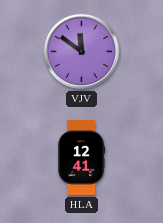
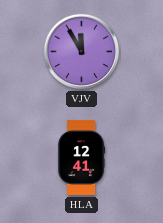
VJV: 11:51 -> 11:55
